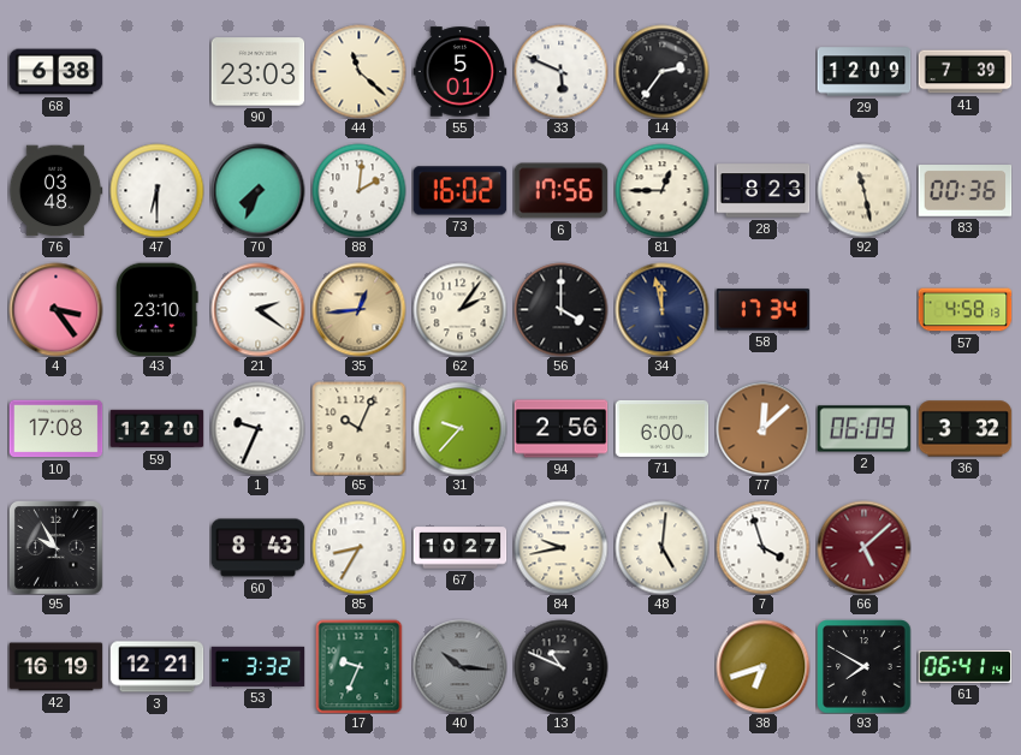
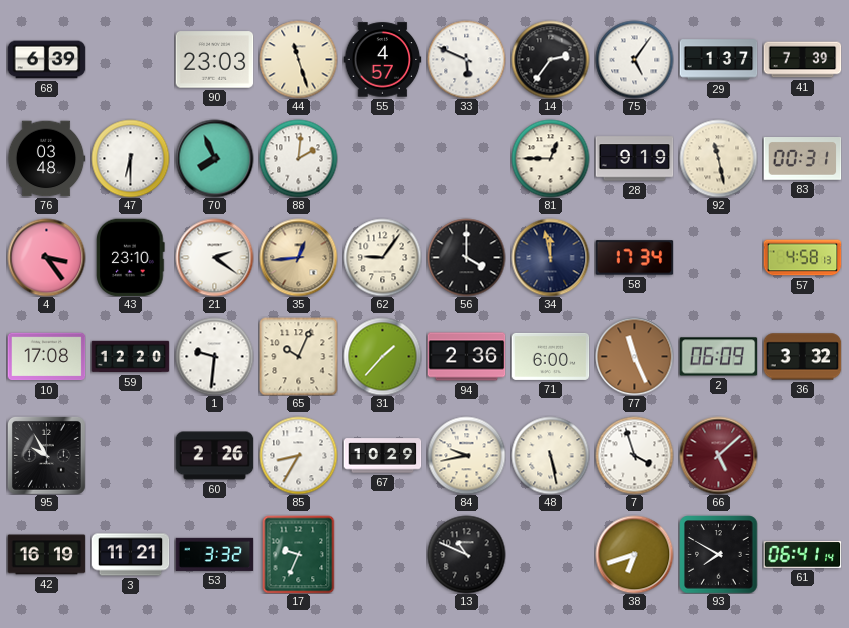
68: 6:38 -> 6:39
44: 11:22 -> 11:27
55: 5:01 -> 4:57
75: none -> 5:06
29: 12:09 -> 1:37
70: 7:34 -> 7:56
73: 16:02 -> none
6: 17:56 -> none
28: 8:23 -> 9:19
83: 00:36 -> 00:31
62: 2:06 -> 9:06
1: 9:34 -> 9:31
31: 9:37 -> 1:37
94: 2:56 -> 2:36
77: 12:08 -> 11:26
60: 8:43 -> 2:26
67: 10:27 -> 10:29
48: 5:01 -> 5:28
3: 12:21 -> 11:21
40: 10:16 -> none
